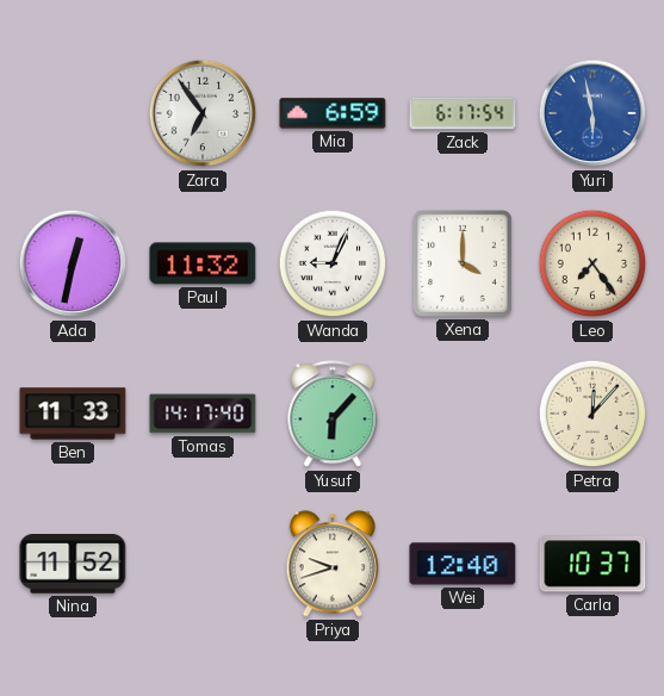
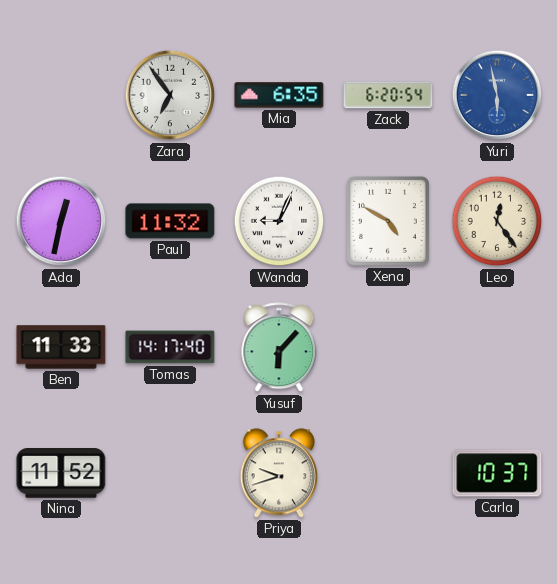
Mia: 6:59 -> 6:35
Zack: 6:17 -> 6:20
Xena: 4:00 -> 4:50
Leo: 7:24 -> 12:24
Petra: 12:07 -> none
Wei: 12:40 -> none
